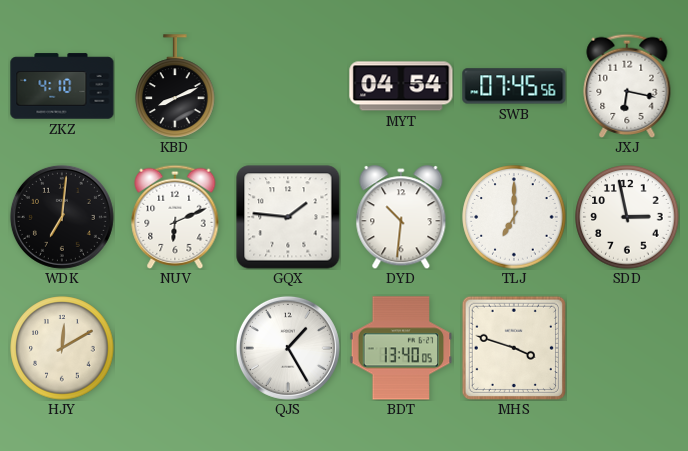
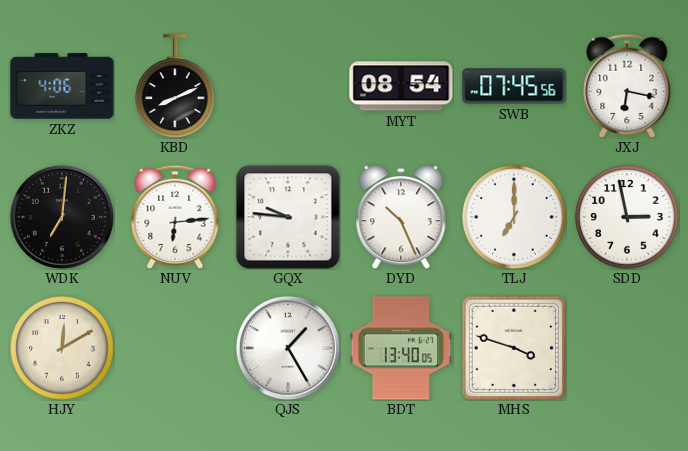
ZKZ: 4:10 -> 4:06
MYT: 04:54 -> 08:54
NUV: 6:11 -> 6:14
GQX: 1:46 -> 9:46
DYD: 10:31 -> 10:26
